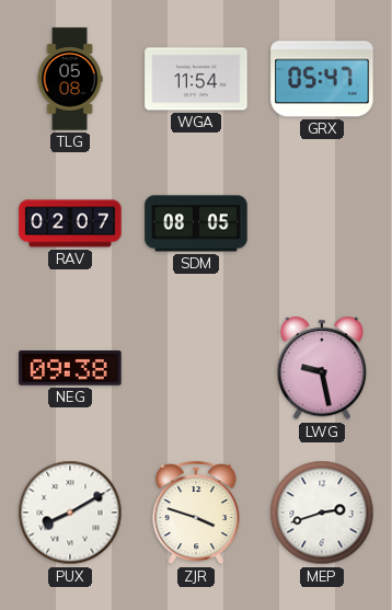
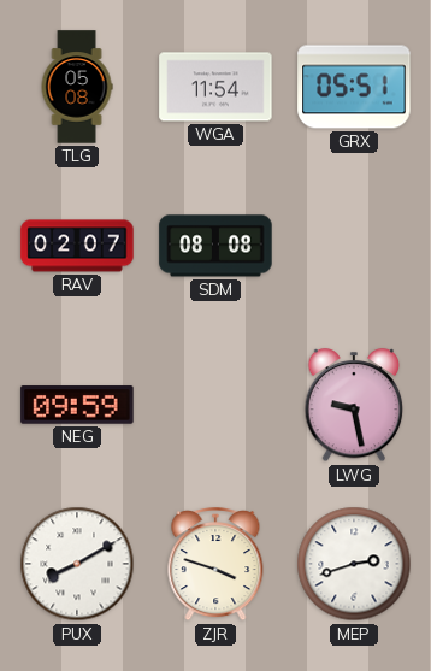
GRX: 05:47 -> 05:51
SDM: 08:05 -> 08:08
NEG: 09:38 -> 09:59
